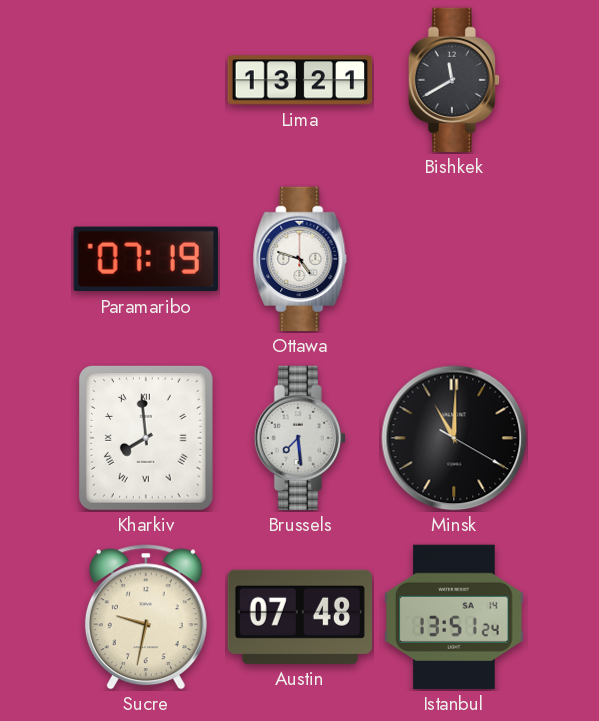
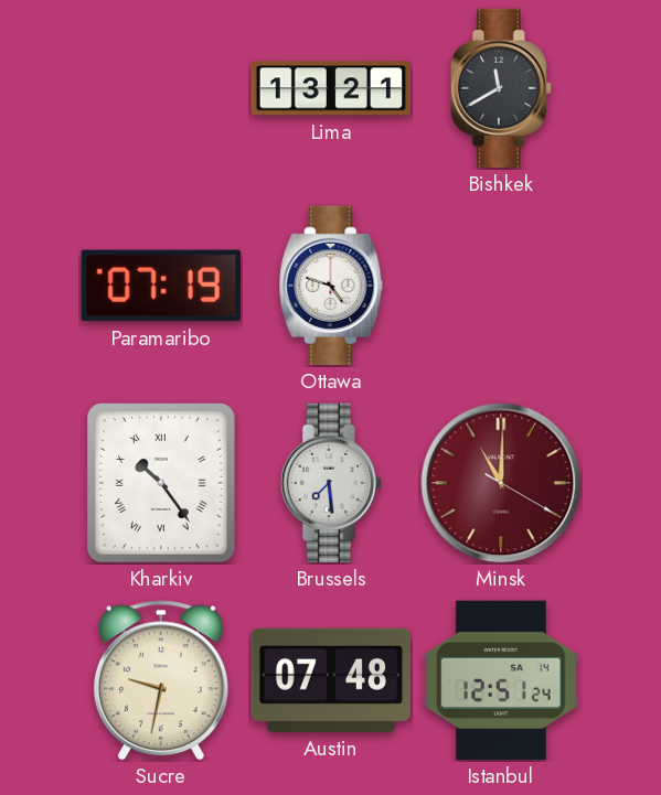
Kharkiv: 7:59 -> 10:24
Minsk dial: black -> burgundy
Istanbul: 13:51 -> 12:51
